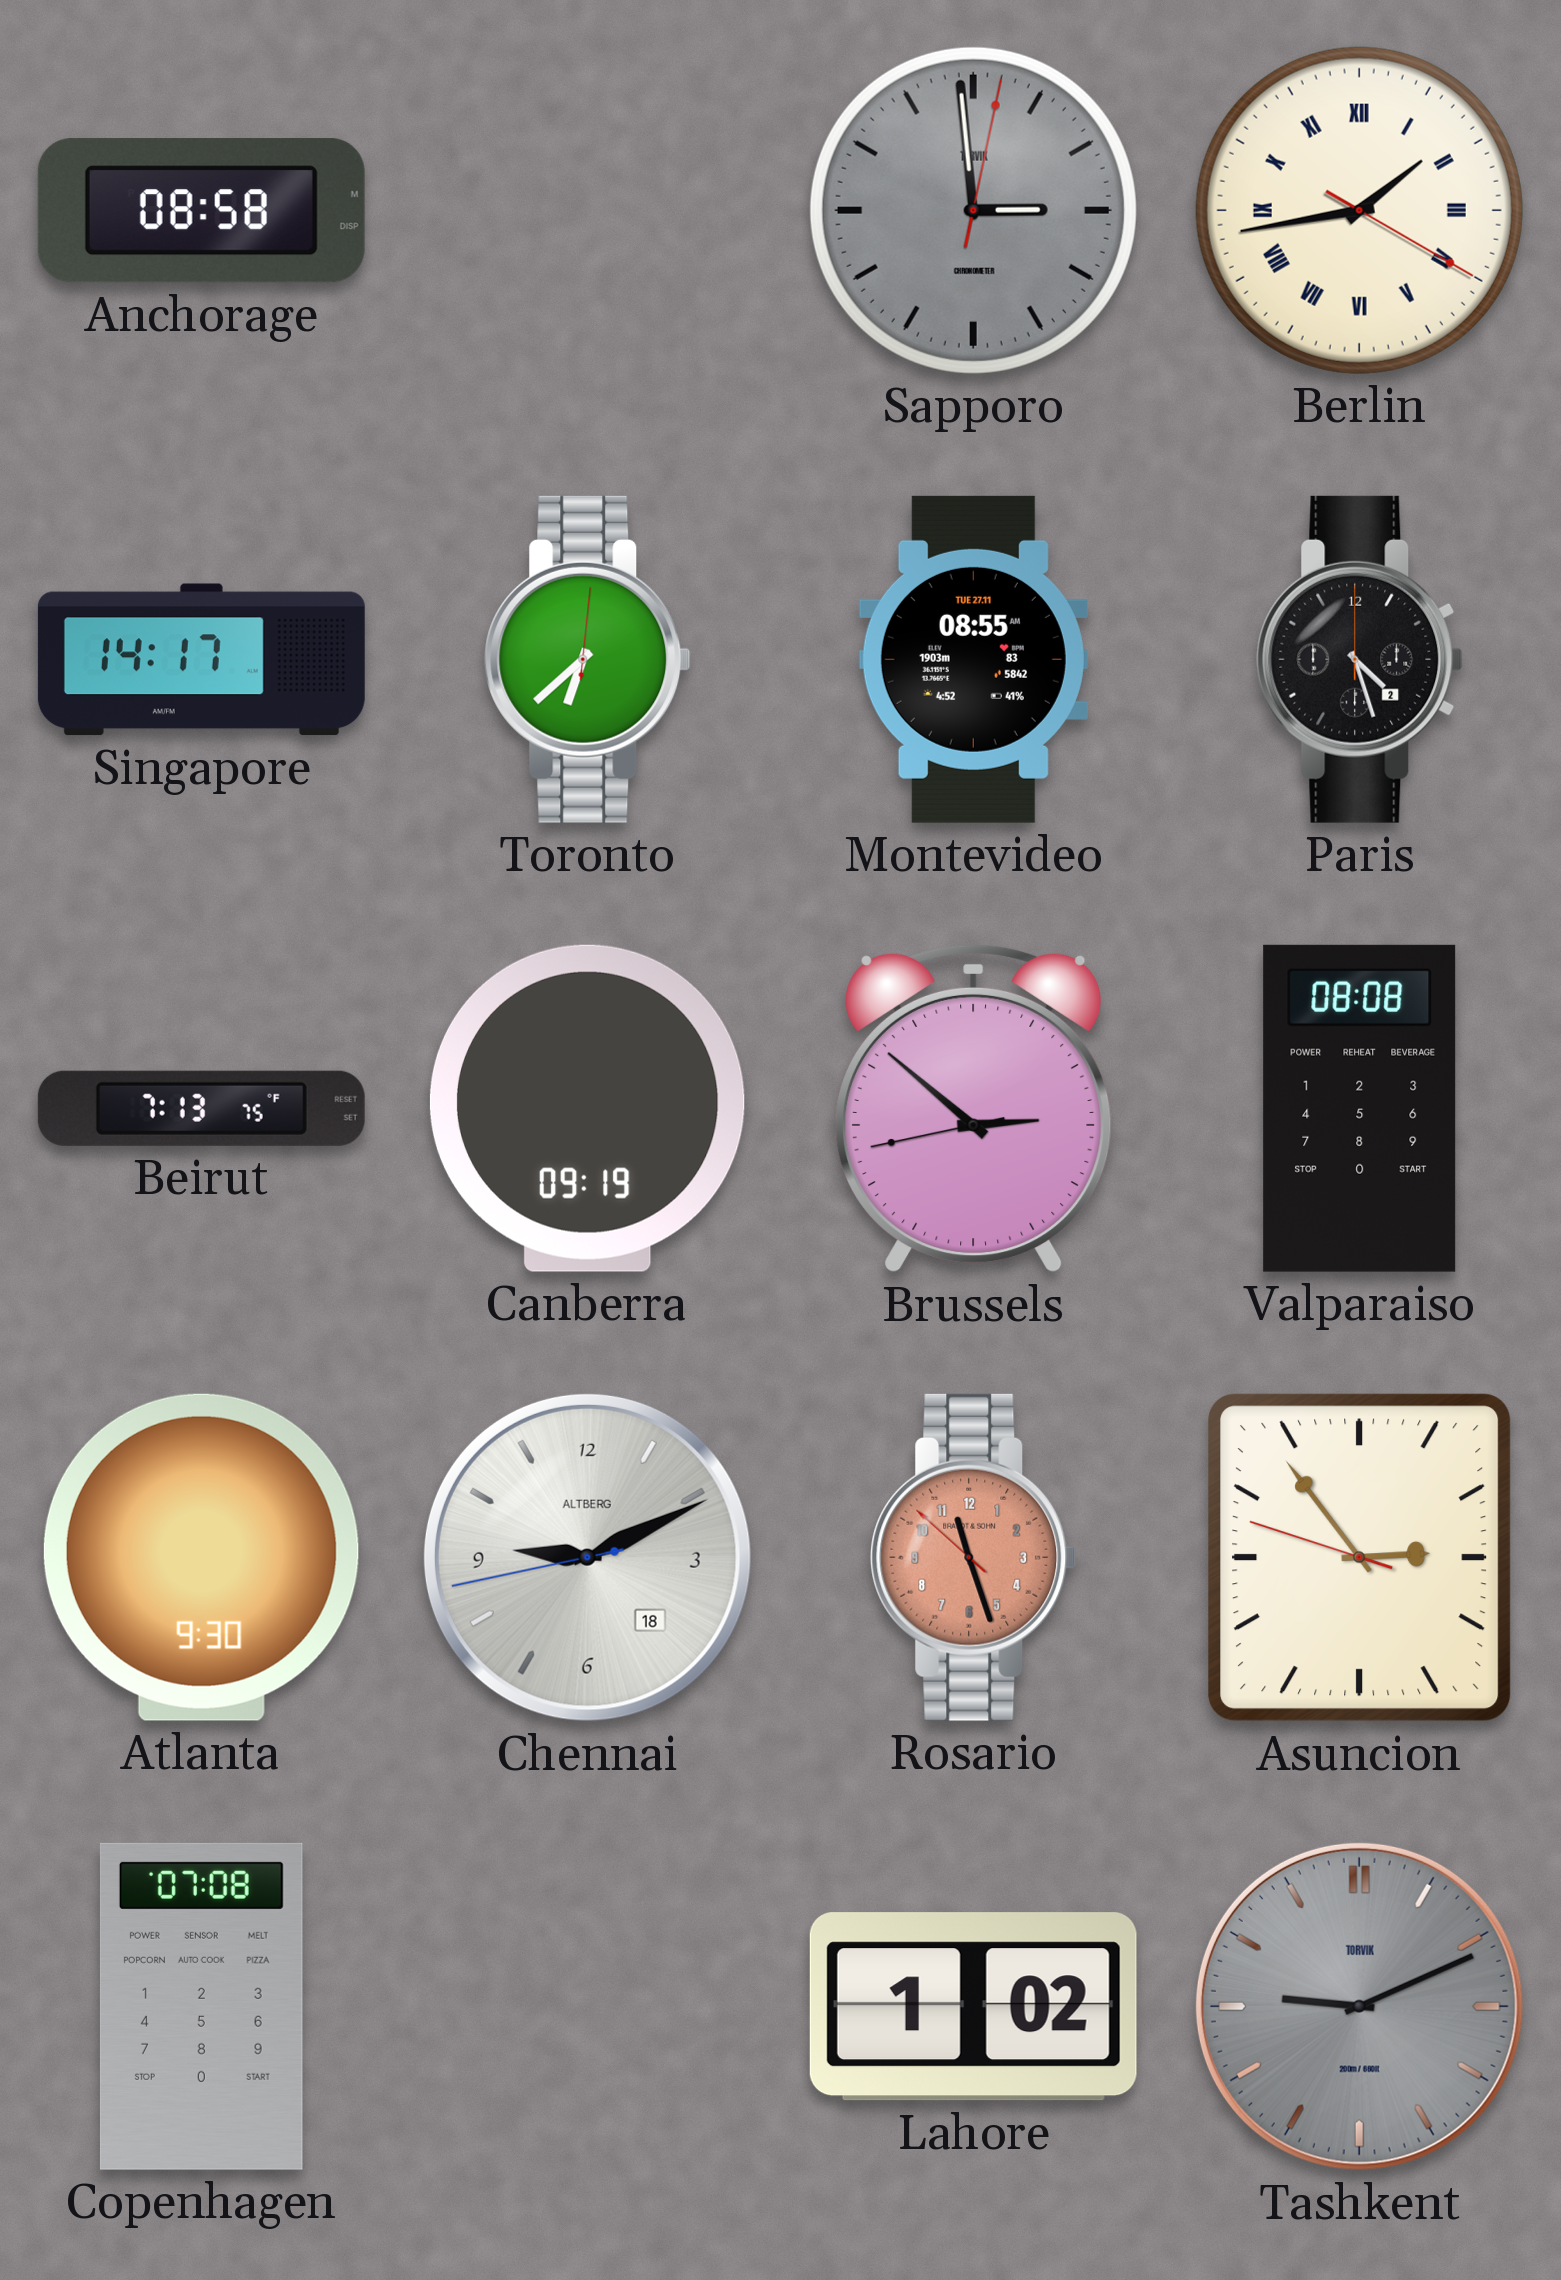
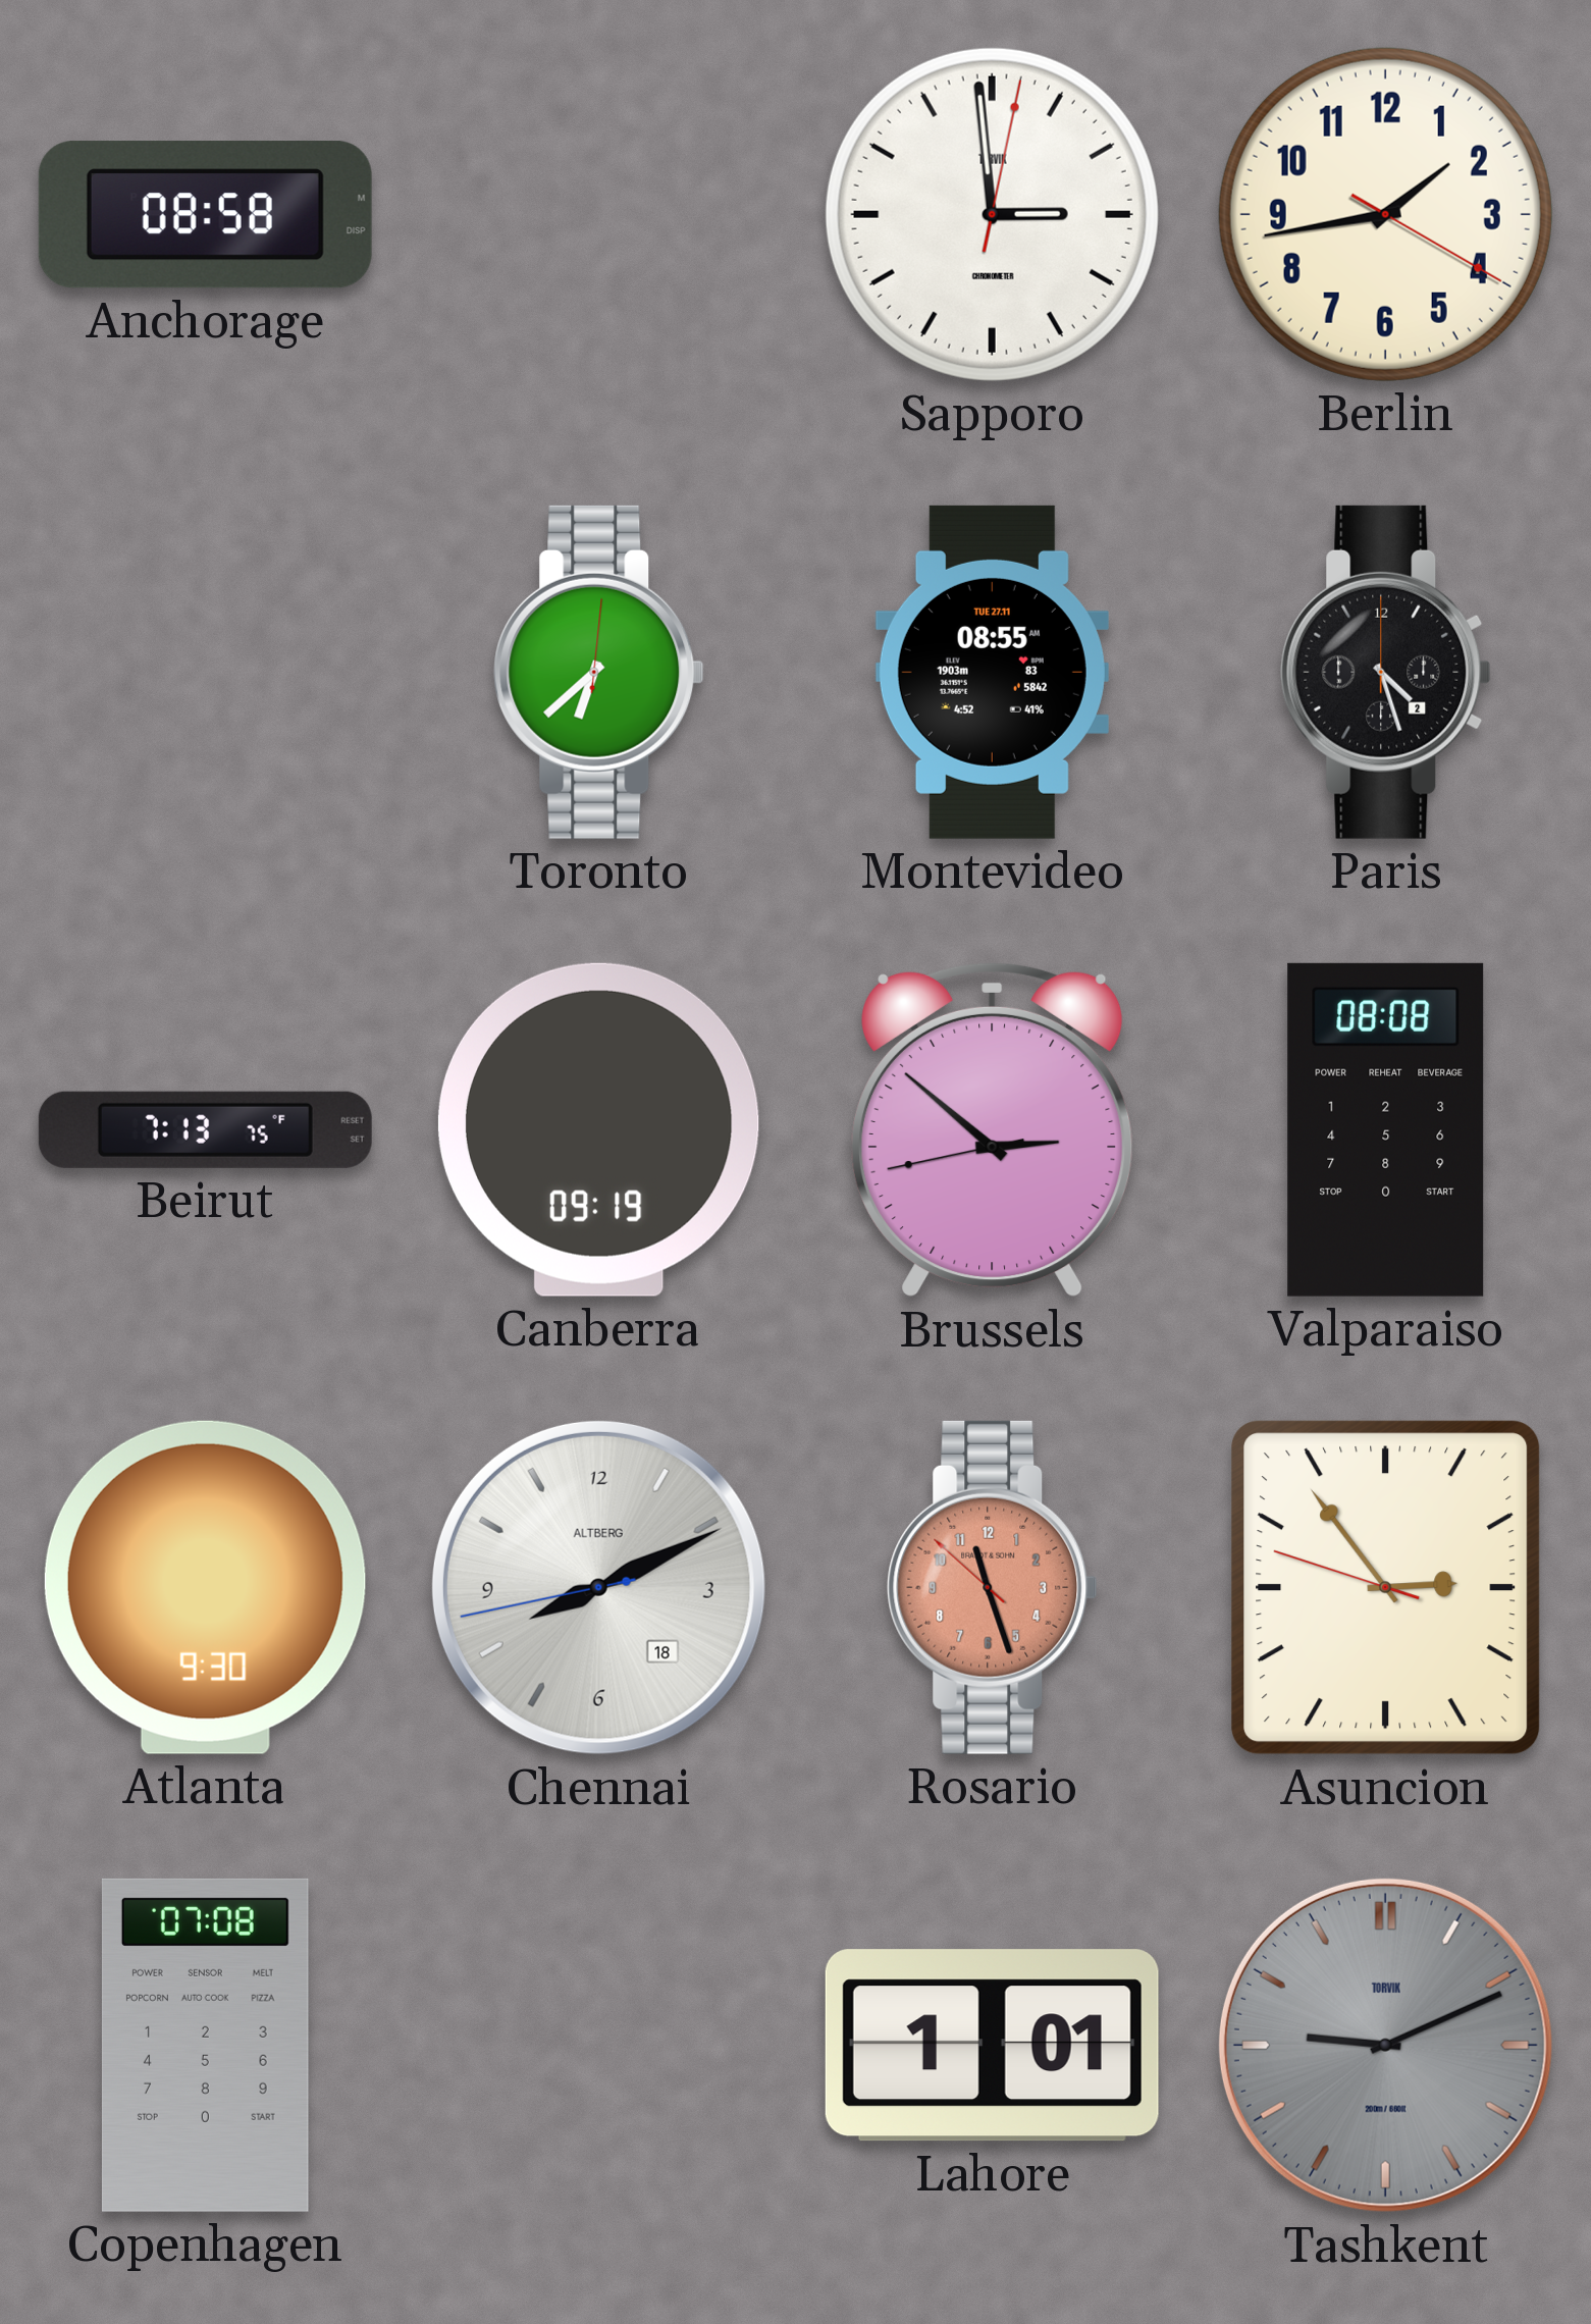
Sapporo dial: grey -> white
Berlin numerals: Roman -> Arabic
Singapore: 14:17 -> none
Chennai: 9:10 -> 8:10
Lahore: 1:02 -> 1:01
